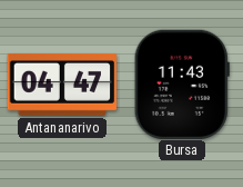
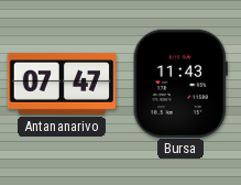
Antananarivo: 04:47 -> 07:47
